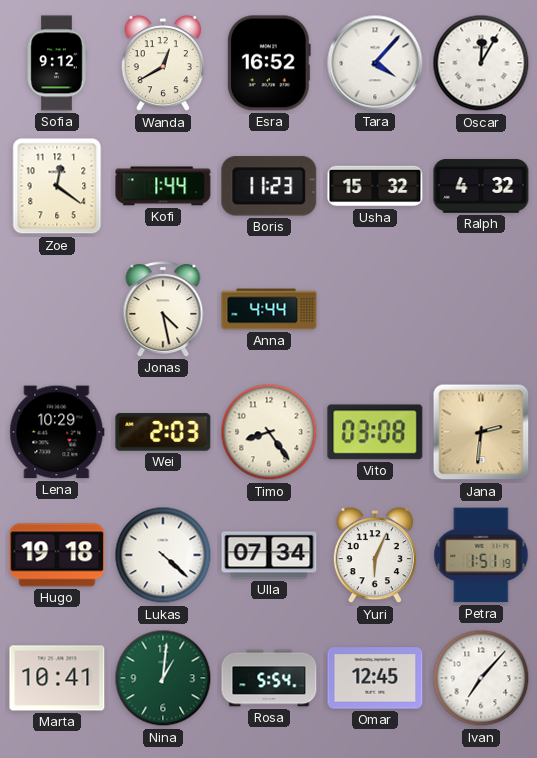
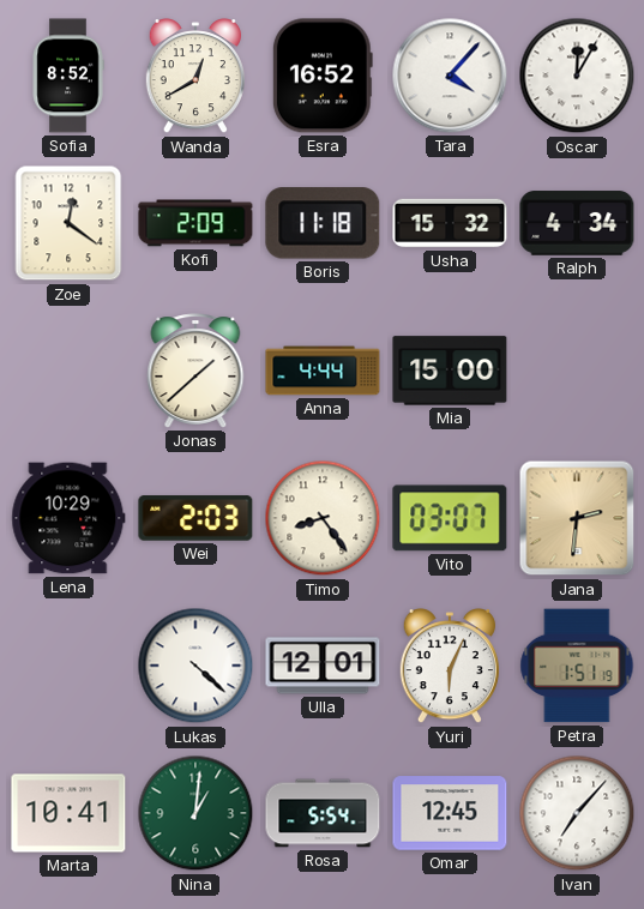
Sofia: 9:12 -> 8:52
Kofi: 1:44 -> 2:09
Boris: 11:23 -> 11:18
Ralph: 4:32 -> 4:34
Jonas: 4:28 -> 1:38
Mia: none -> 15:00
Vito: 03:08 -> 03:07
Hugo: 19:18 -> none
Ulla: 07:34 -> 12:01
